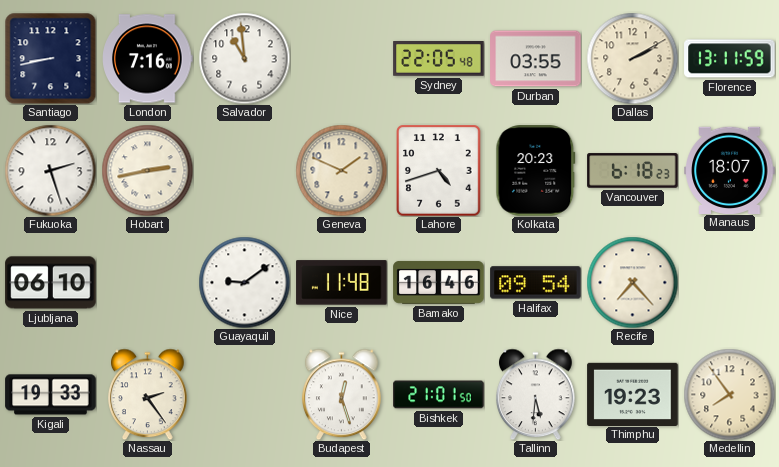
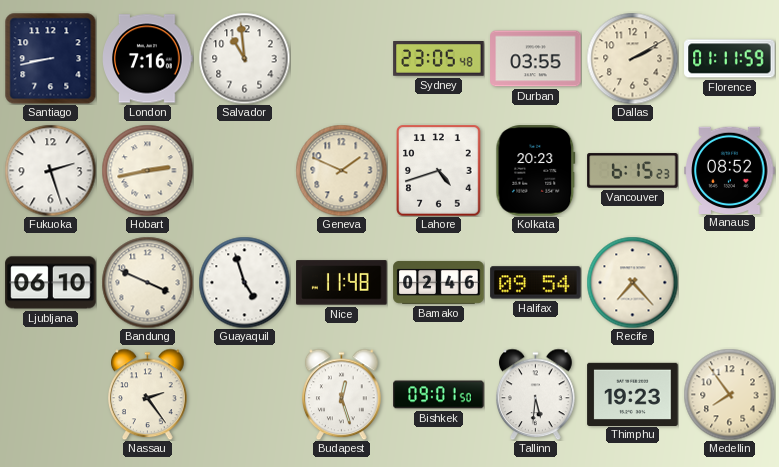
Sydney: 22:05 -> 23:05
Florence: 13:11 -> 01:11
Vancouver: 6:18 -> 6:15
Manaus: 18:07 -> 08:52
Bandung: none -> 3:49
Guayaquil: 9:09 -> 4:57
Bamako: 16:46 -> 02:46
Kigali: 19:33 -> none
Bishkek: 21:01 -> 09:01
